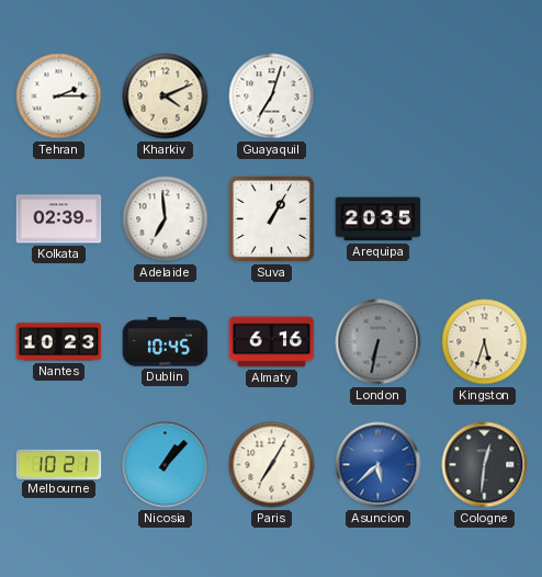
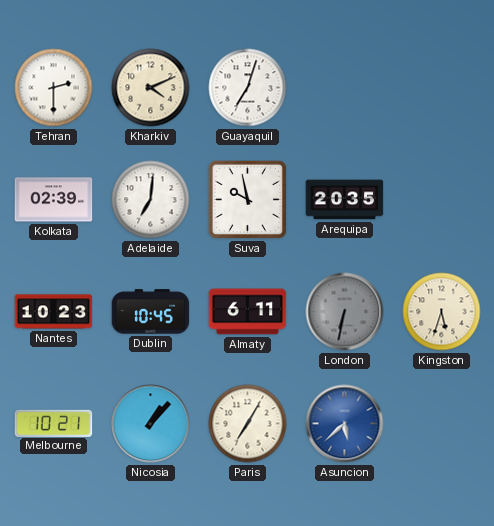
Tehran: 2:15 -> 2:30
Adelaide: 6:59 -> 7:01
Suva: 1:05 -> 9:58
Almaty: 6:16 -> 6:11
Cologne: 12:31 -> none
